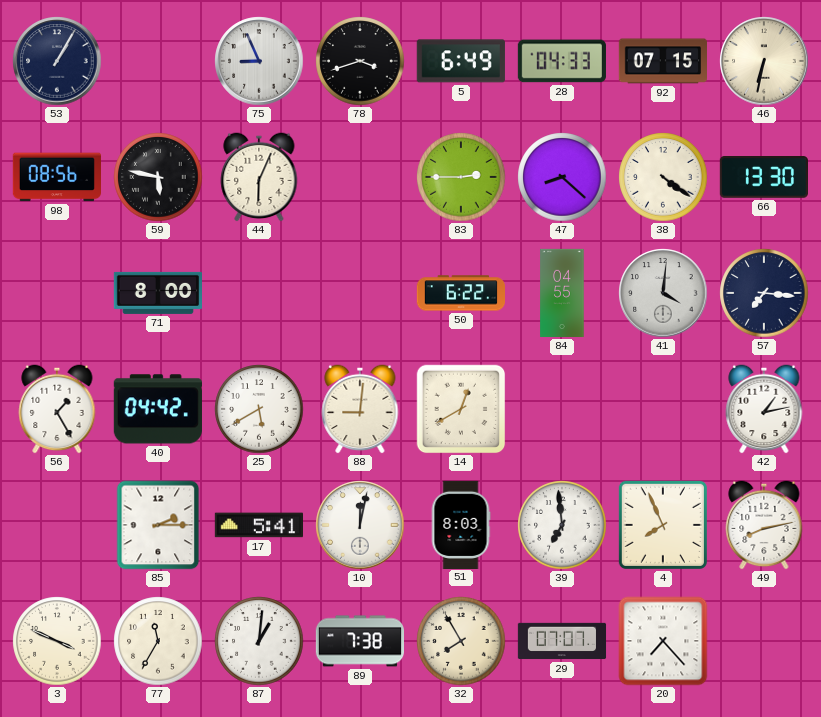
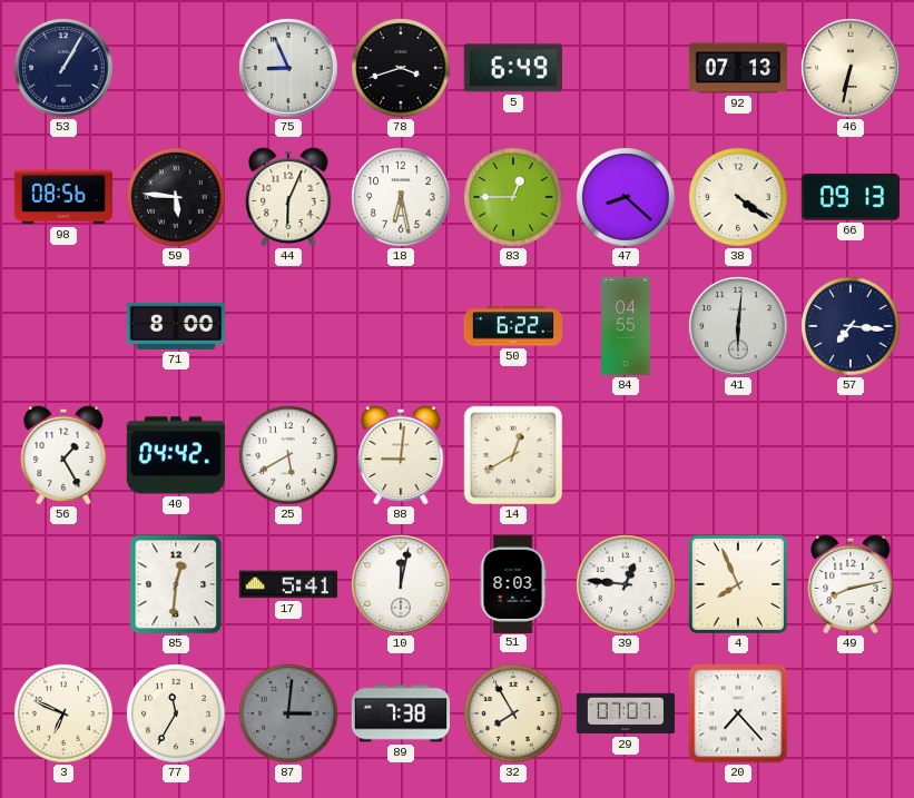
28: 04:33 -> none
92: 07:15 -> 07:13
59: 5:47 -> 5:46
18: none -> 6:28
83: 2:45 -> 12:45
66: 13:30 -> 09:13
41: 4:01 -> 6:01
42: 1:13 -> none
85: 2:15 -> 12:31
39: 6:59 -> 12:46
3: 3:49 -> 6:49
87: 1:01 -> 3:01
87 dial: white -> grey
